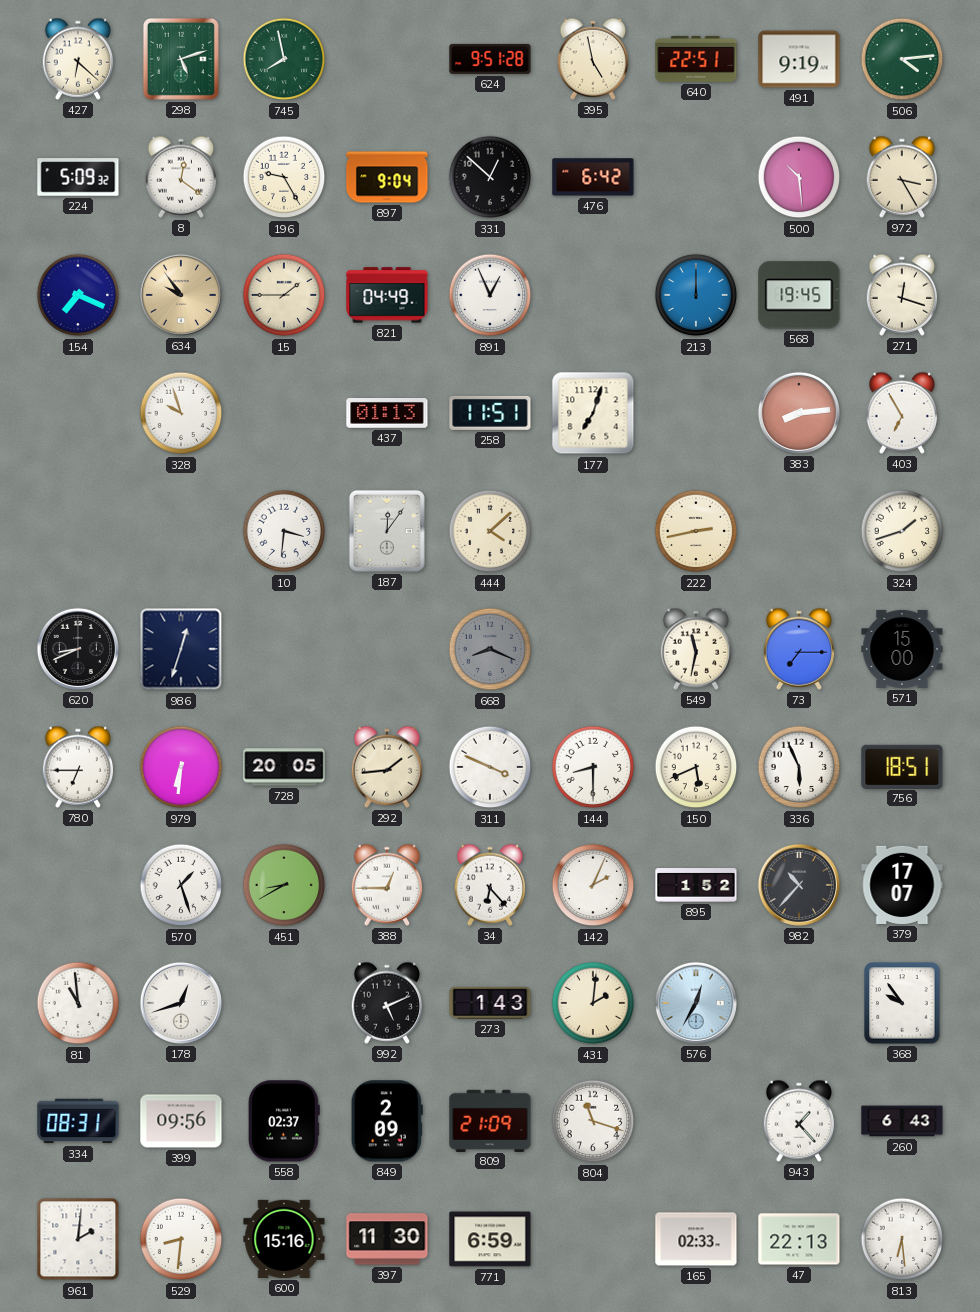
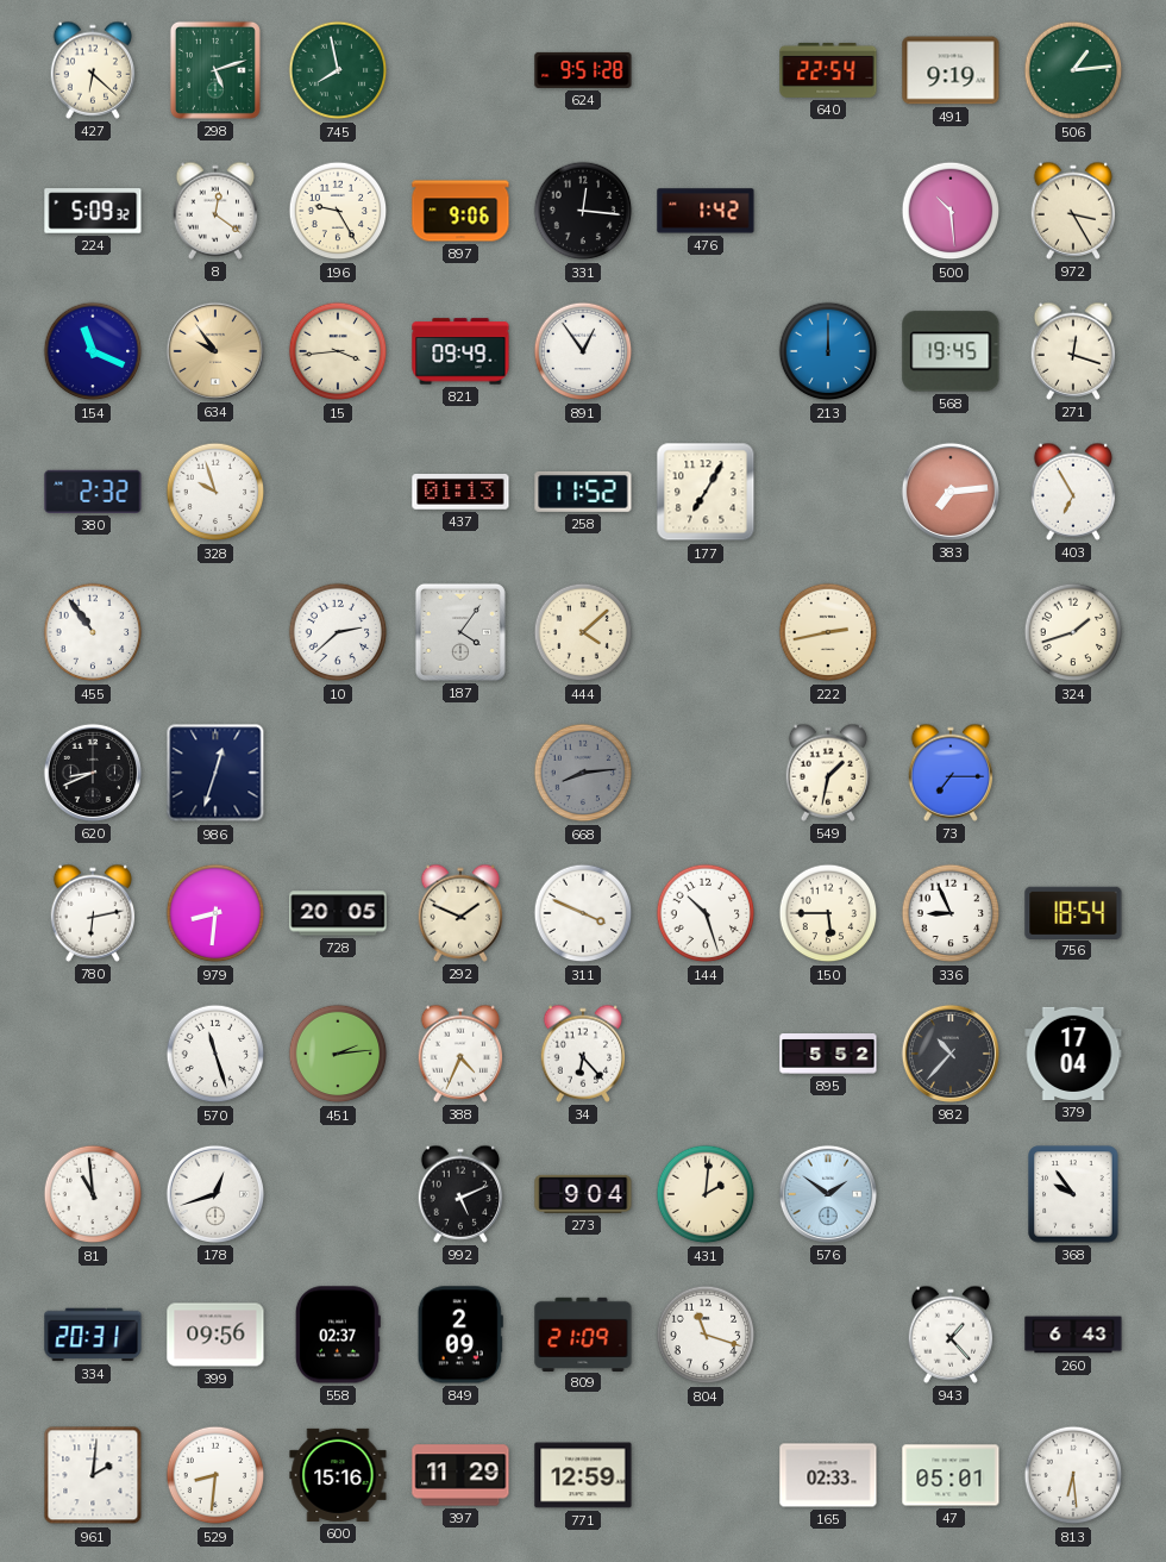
395: 4:58 -> none
640: 22:51 -> 22:54
506: 4:14 -> 1:14
897: 9:04 -> 9:06
331: 12:52 -> 12:16
476: 6:42 -> 1:42
154: 7:19 -> 11:19
15: 1:45 -> 3:44
821: 04:49 -> 09:49
891: 12:56 -> 12:54
380: none -> 2:32
258: 11:51 -> 11:52
177: 7:03 -> 7:05
383: 8:14 -> 7:14
455: none -> 10:54
10: 3:31 -> 2:38
187: 12:06 -> 4:06
668: 8:19 -> 8:14
549: 11:32 -> 1:32
571: 15:00 -> none
780: 6:45 -> 6:13
979: 6:31 -> 8:31
292: 1:44 -> 1:49
144: 8:30 -> 10:27
150: 5:41 -> 5:45
336: 5:56 -> 8:56
756: 18:51 -> 18:54
570: 1:27 -> 11:27
451: 8:40 -> 2:14
388: 12:45 -> 4:34
142: 2:04 -> none
895: 1:52 -> 5:52
379: 17:07 -> 17:04
273: 1:43 -> 9:04
576: 12:35 -> 1:51
334: 08:31 -> 20:31
397: 11:30 -> 11:29
771: 6:59 -> 12:59
47: 22:13 -> 05:01
